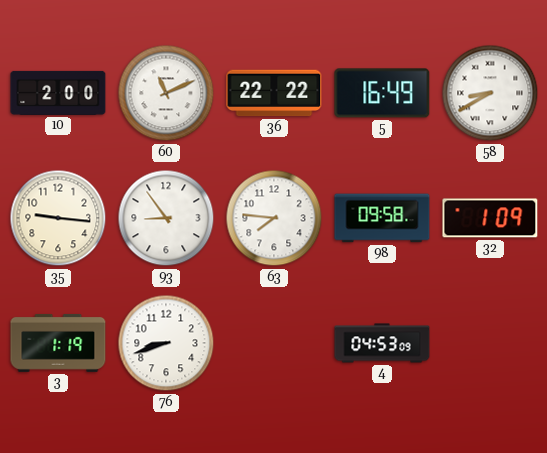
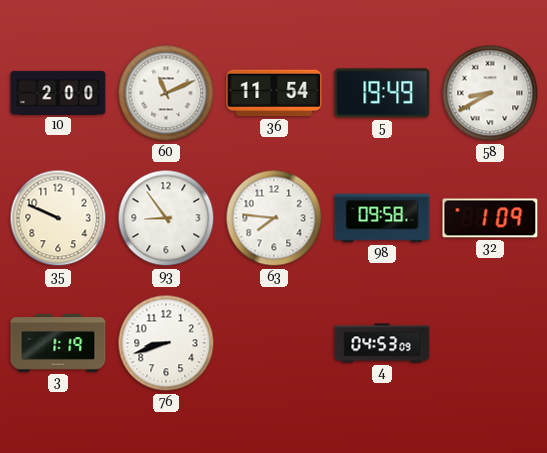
36: 22:22 -> 11:54
5: 16:49 -> 19:49
35: 9:16 -> 9:49
